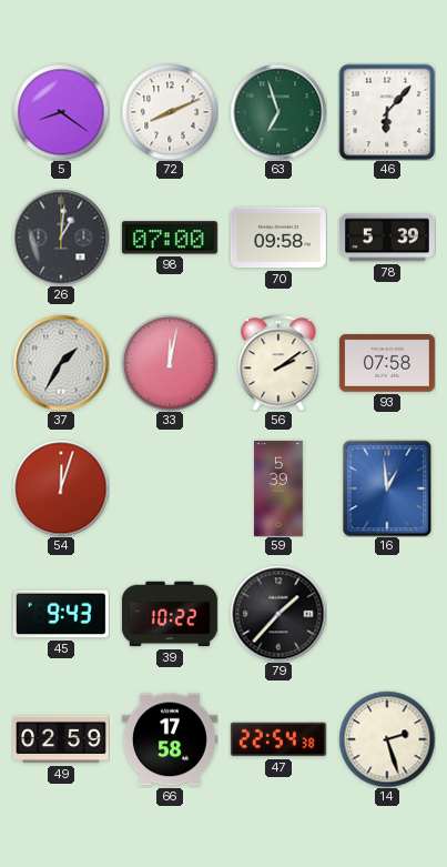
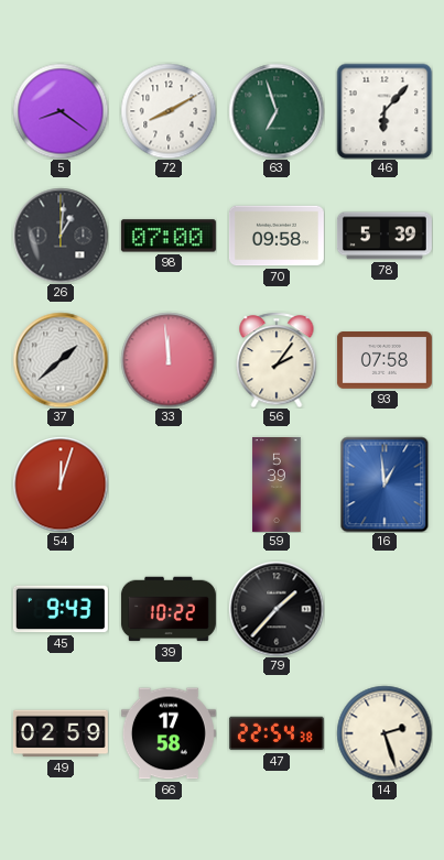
72: 8:11 -> 8:10
37: 1:35 -> 1:38
33: 12:02 -> 11:59
56: 2:09 -> 2:06
